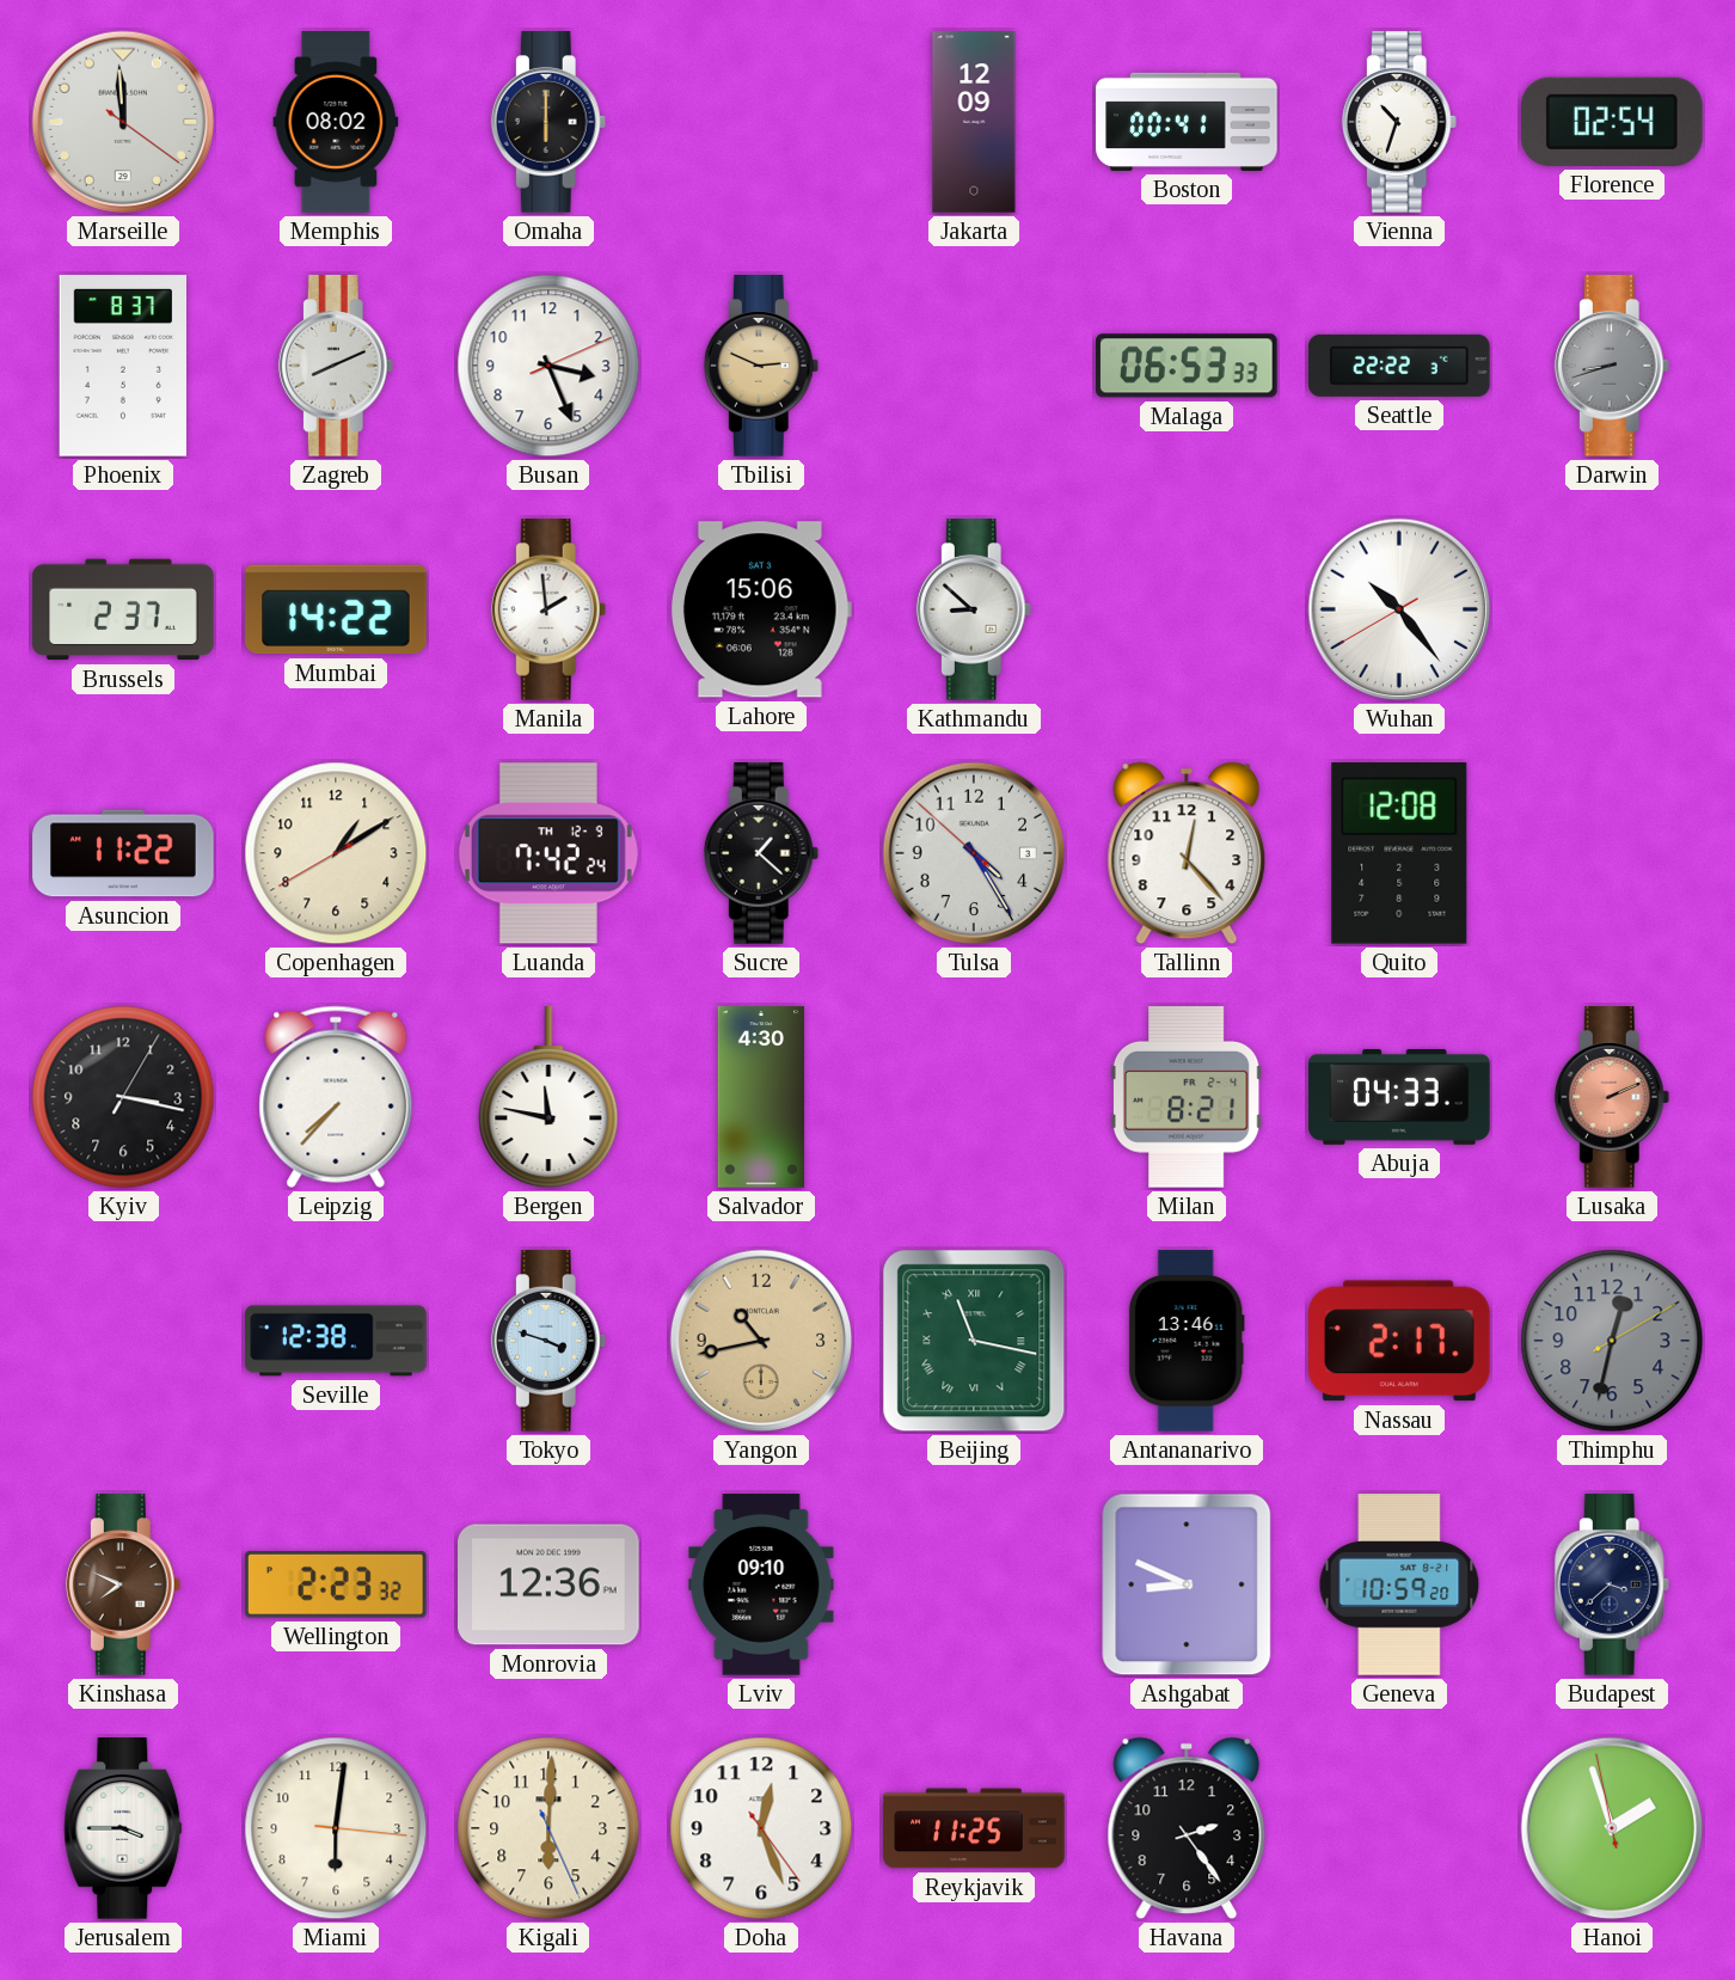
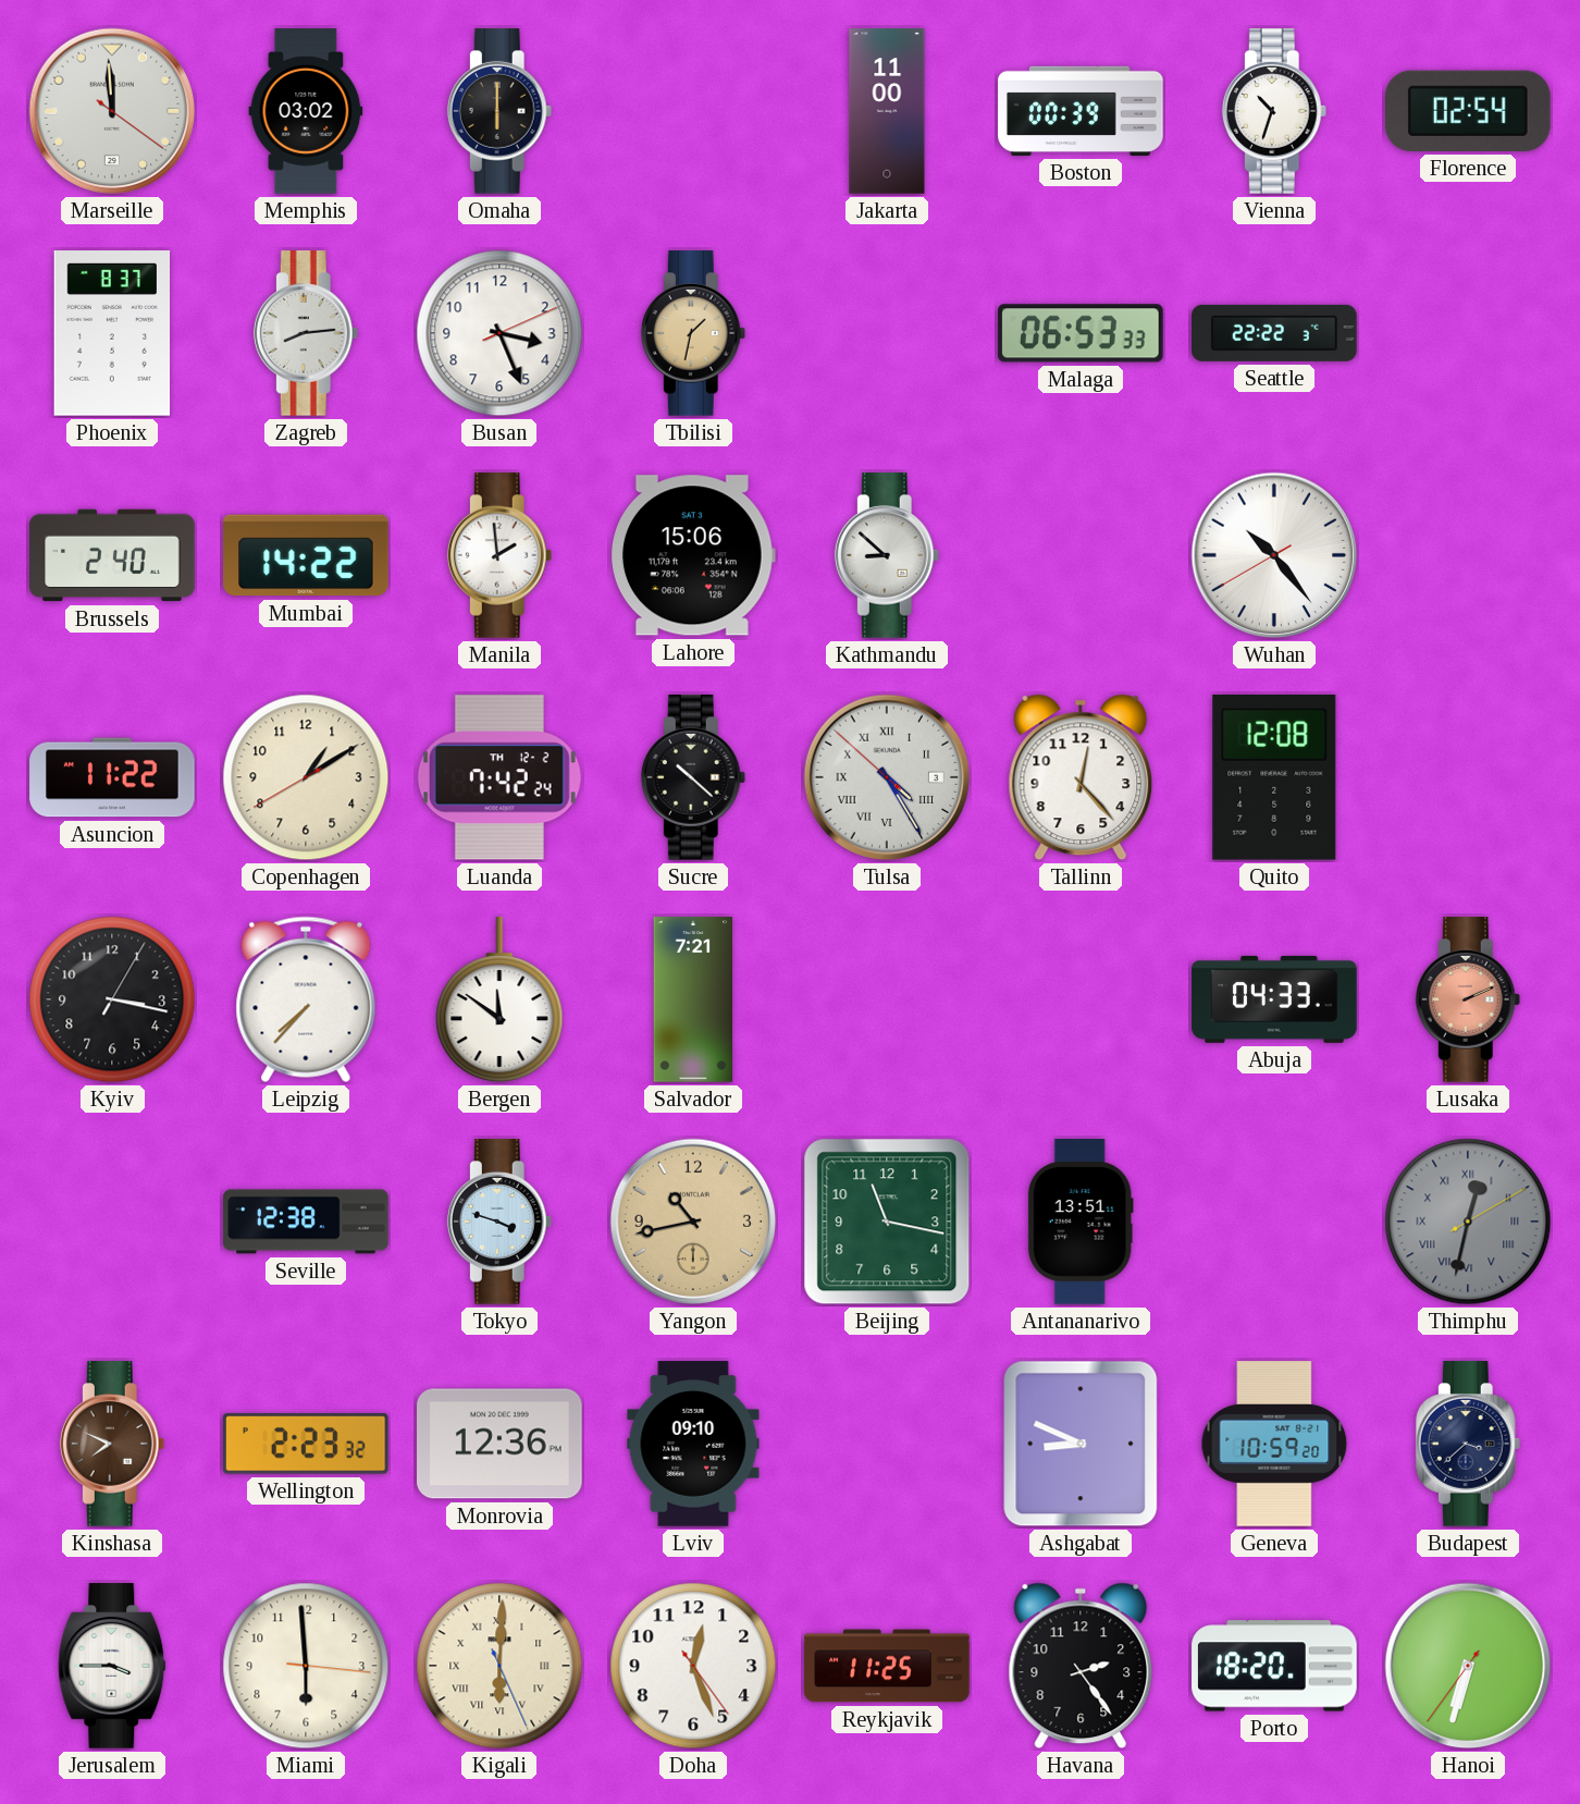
Memphis: 08:02 -> 03:02
Jakarta: 12:09 -> 11:00
Boston: 00:41 -> 00:39
Zagreb: 8:11 -> 8:14
Tbilisi: 2:49 -> 1:32
Darwin: 8:42 -> none
Brussels: 2:37 -> 2:40
Luanda date: TH 12-9 -> TH 12-2
Sucre: 1:22 -> 10:22
Tulsa numerals: Arabic -> Roman
Bergen: 11:47 -> 11:51
Salvador: 4:30 -> 7:21
Milan: 8:21 -> none
Beijing numerals: Roman -> Arabic
Antananarivo: 13:46 -> 13:51
Nassau: 2:17 -> none
Thimphu numerals: Arabic -> Roman
Miami: 6:01 -> 5:59
Kigali numerals: Arabic -> Roman
Porto: none -> 18:20
Hanoi: 1:56 -> 6:32
